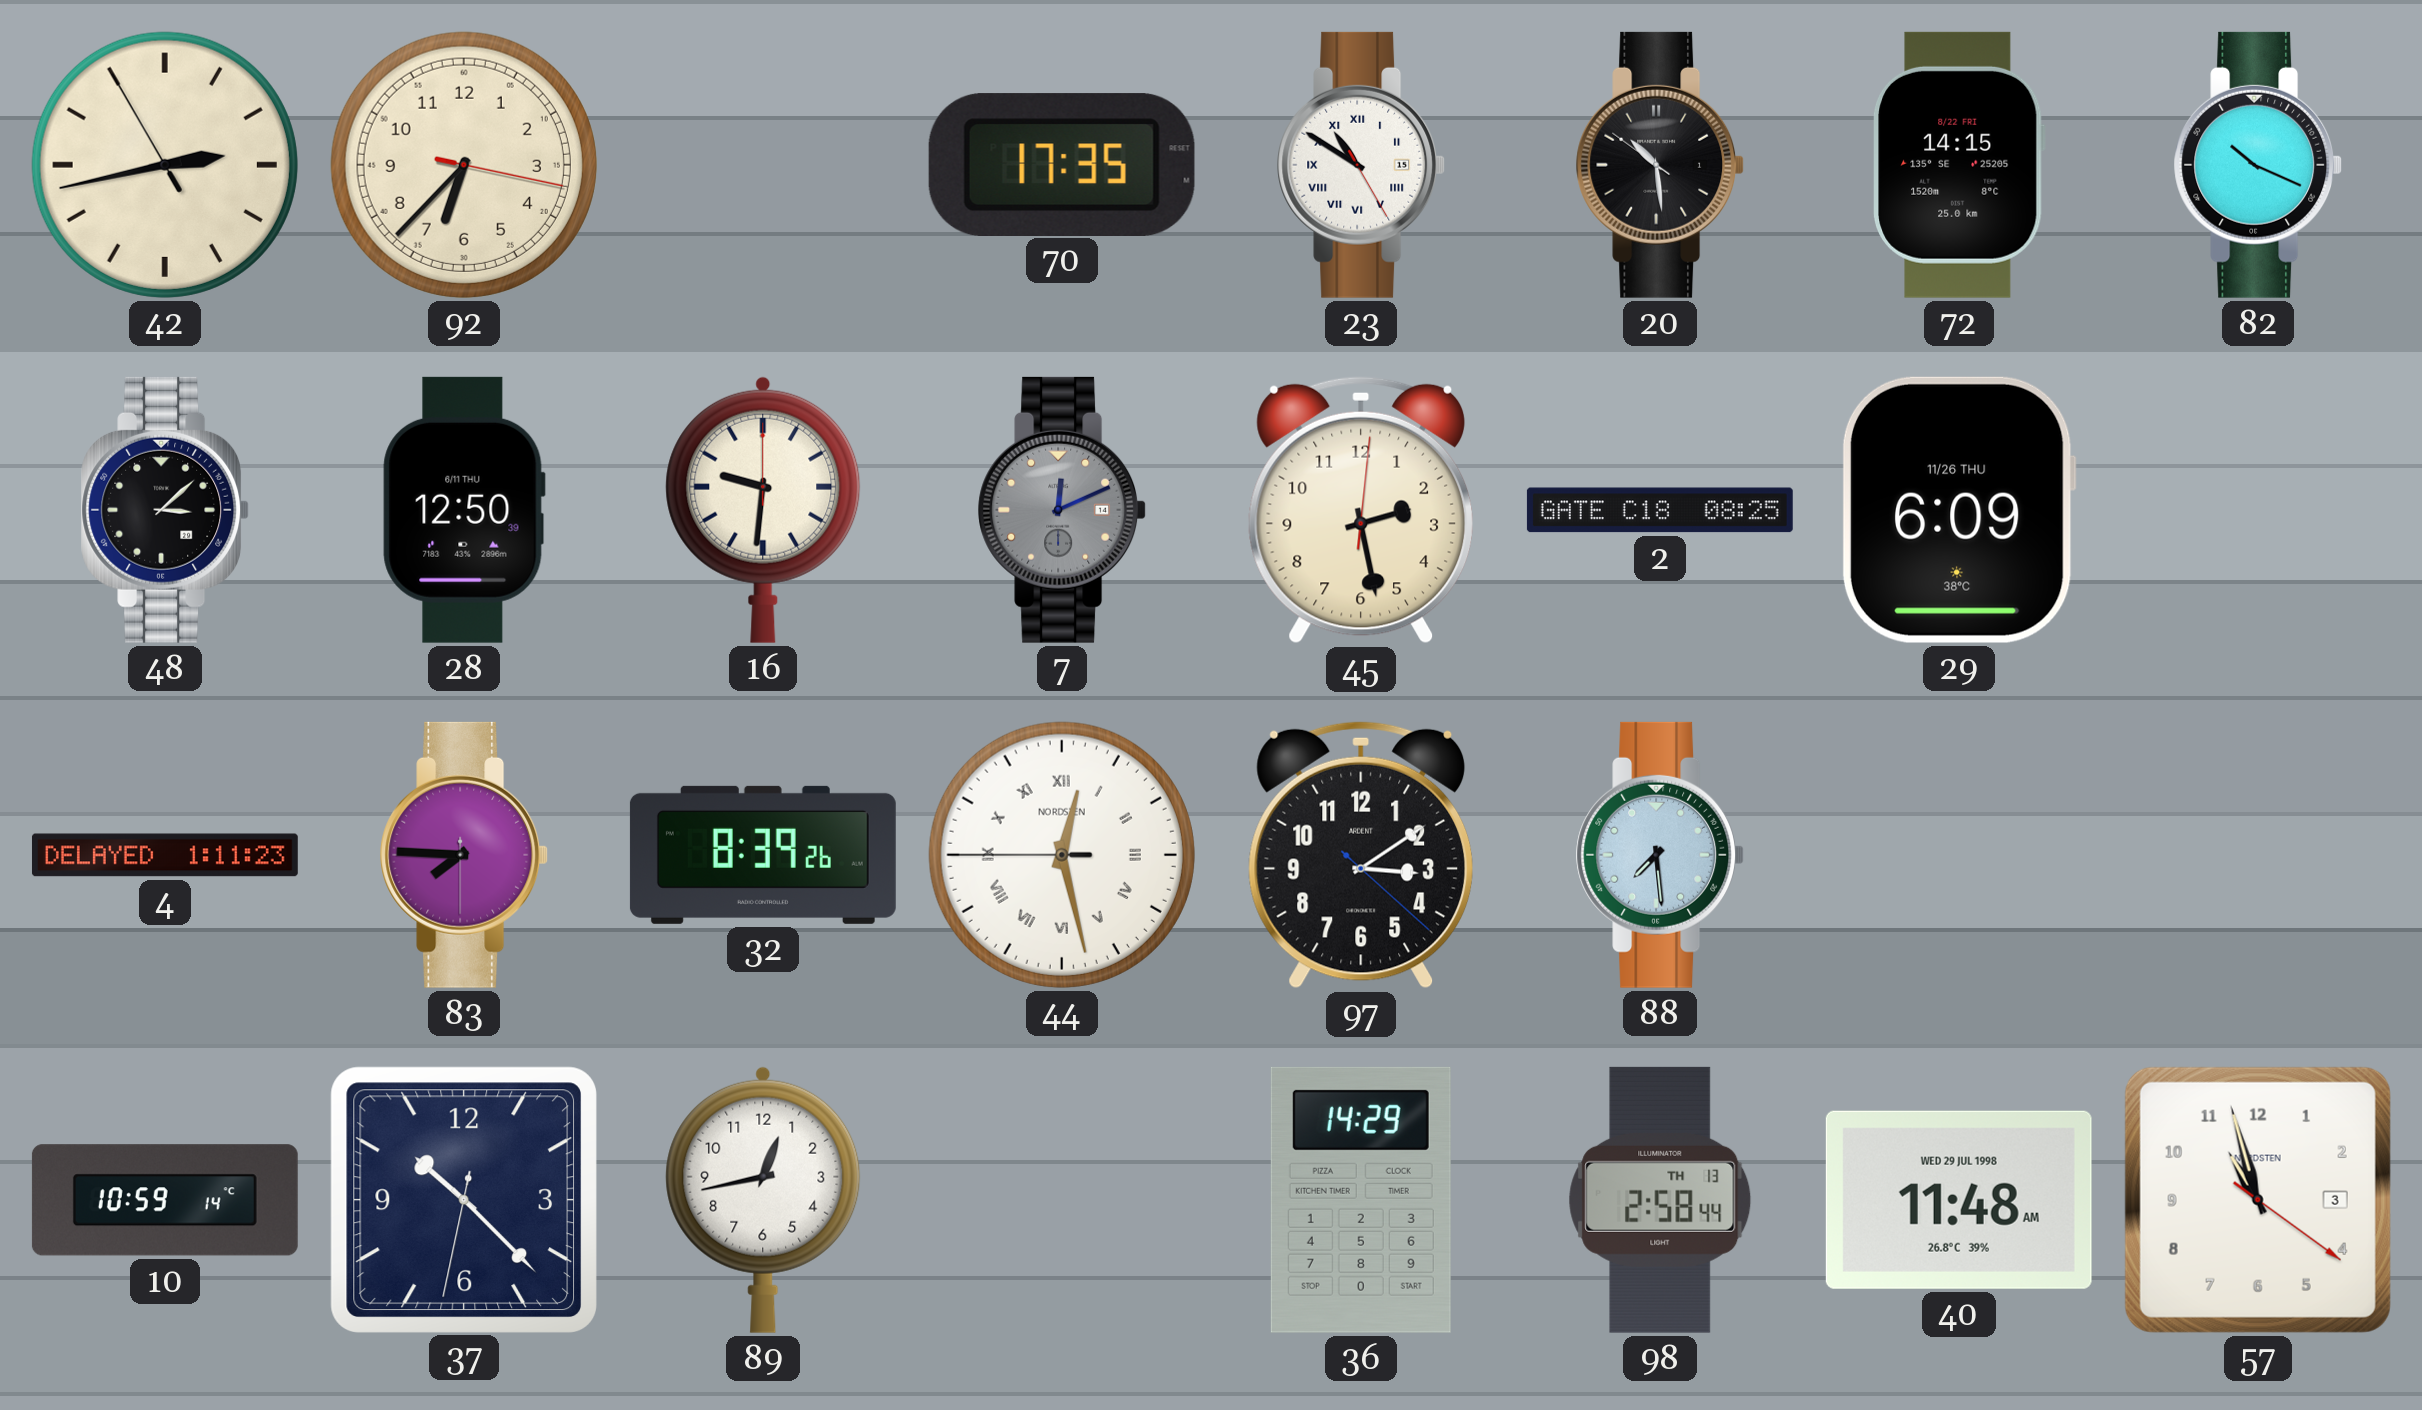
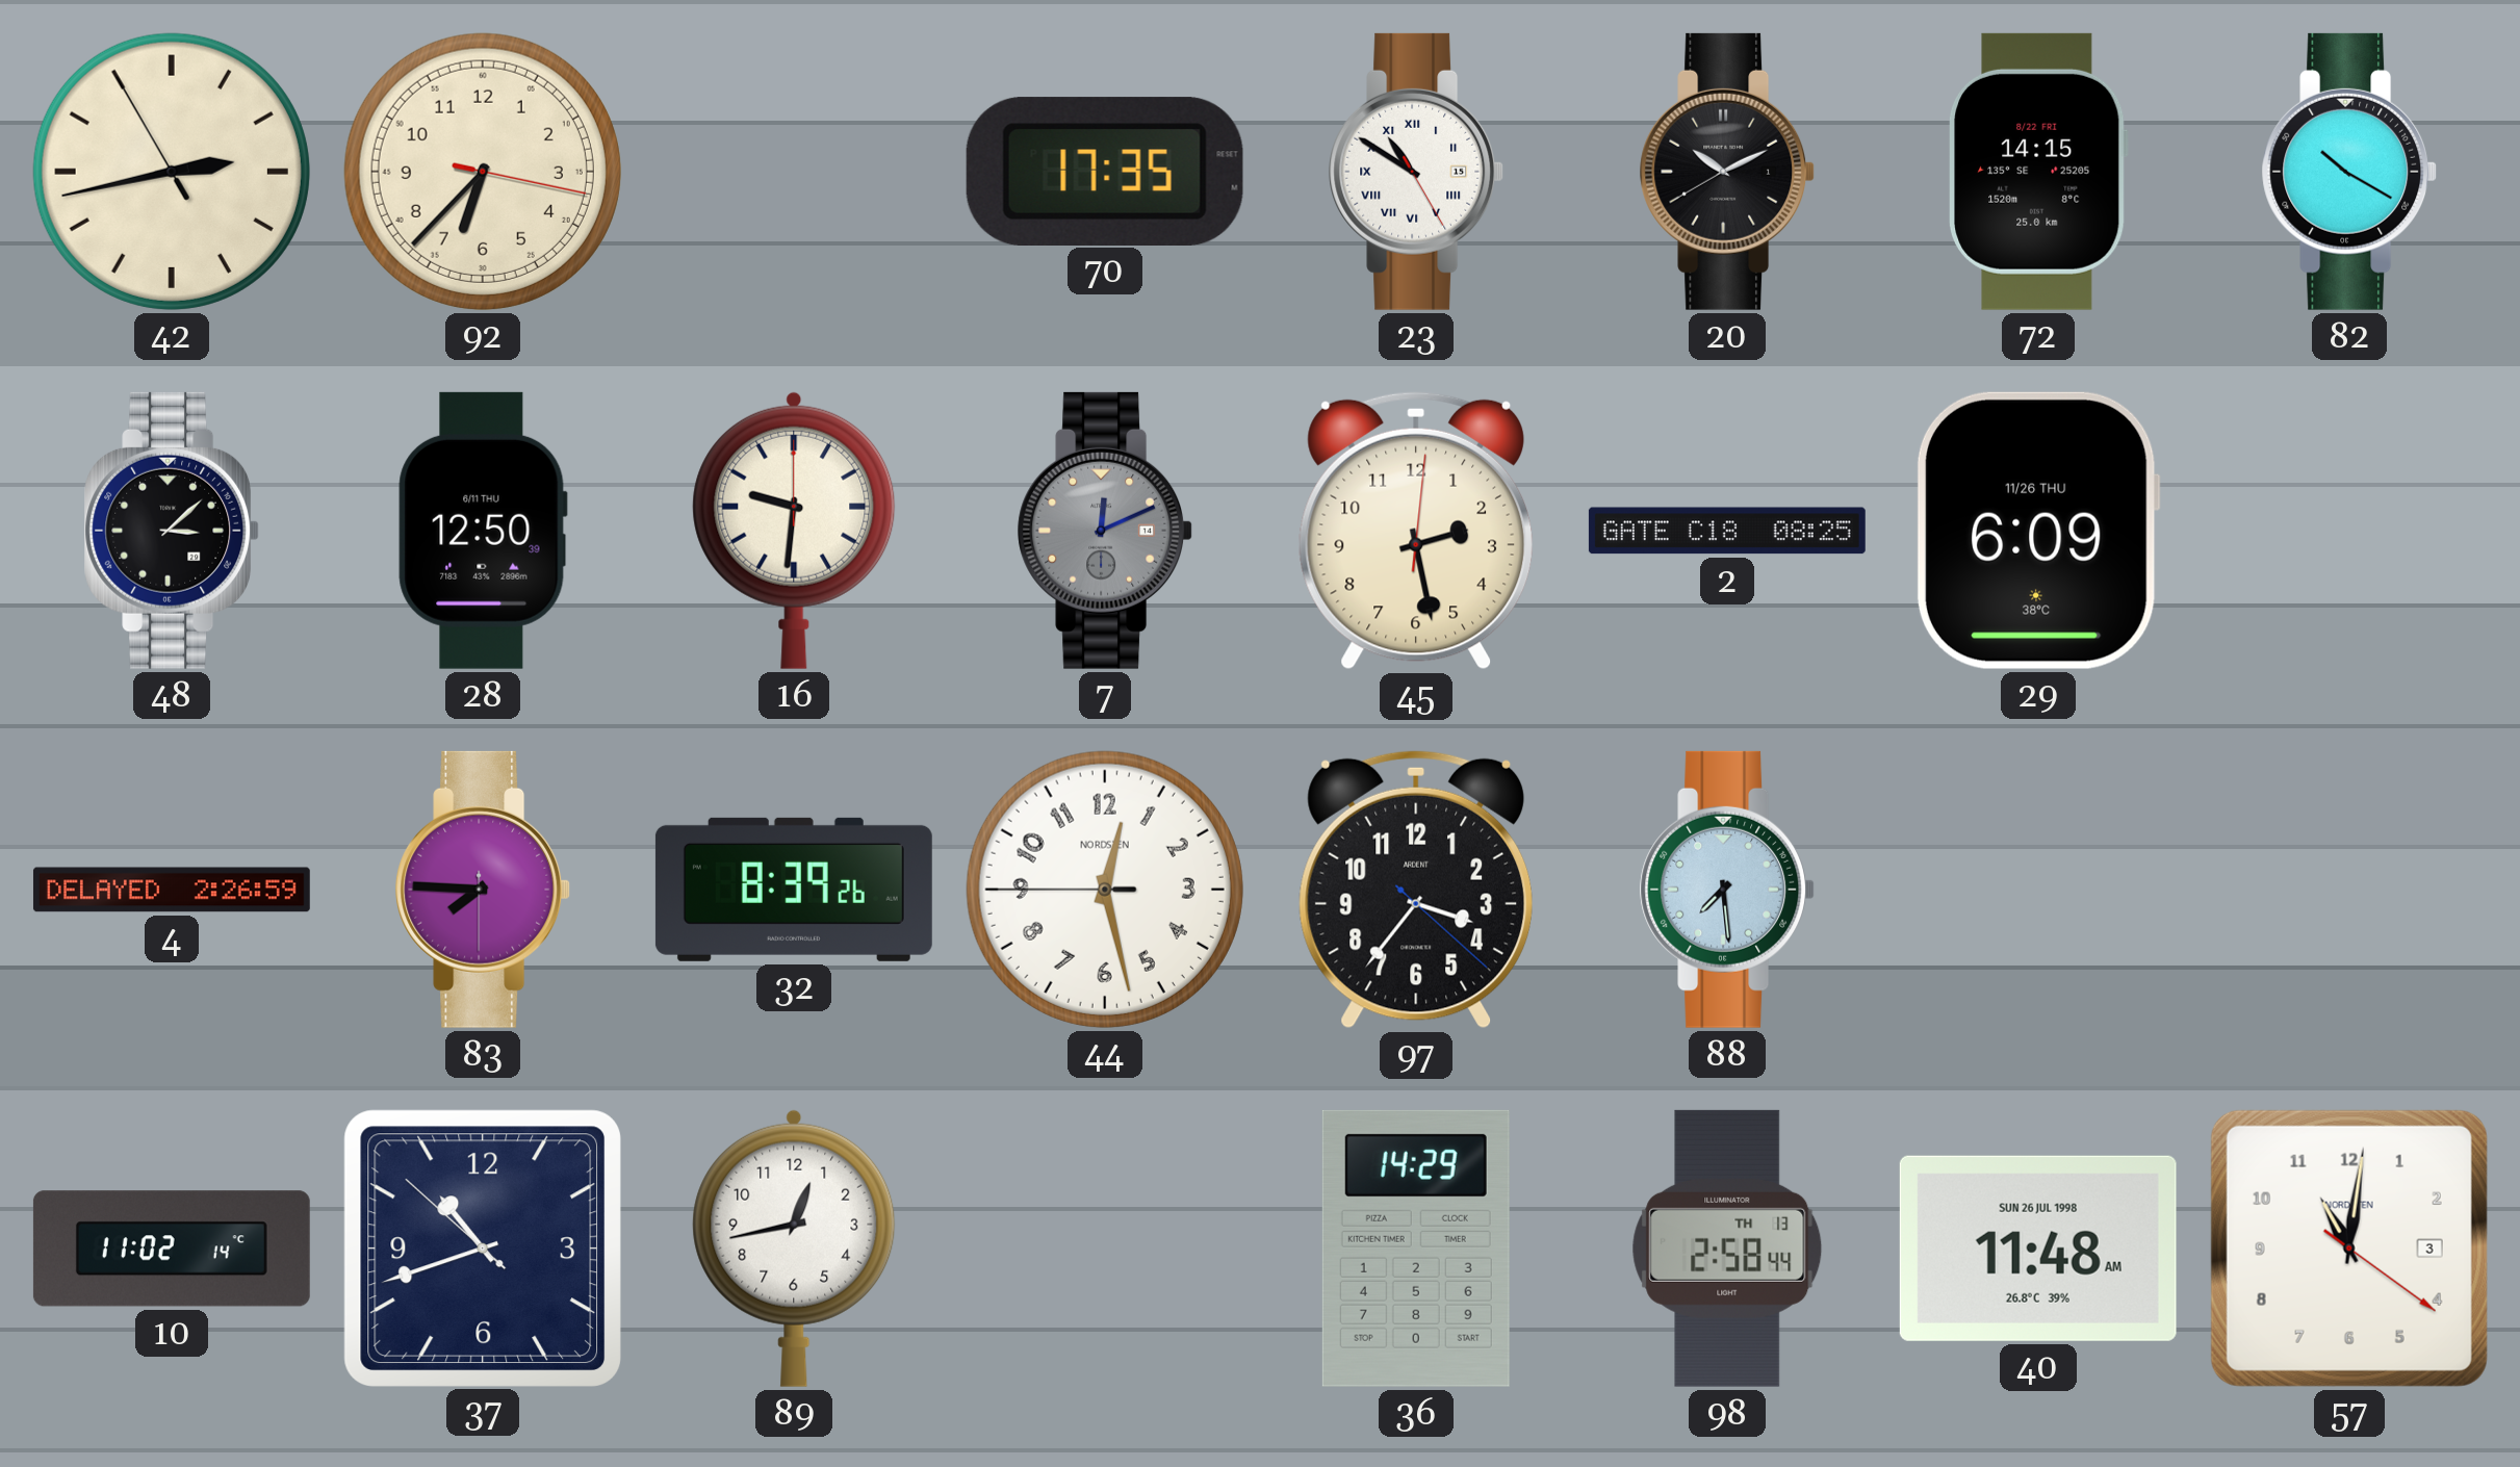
20: 10:28 -> 10:10
82: 10:19 -> 10:20
4: 1:11 -> 2:26
44 numerals: Roman -> Arabic
97: 3:09 -> 3:36
10: 10:59 -> 11:02
37: 10:22 -> 10:41
40 date: WED 29 JUL 1998 -> SUN 26 JUL 1998
57: 10:57 -> 11:01
